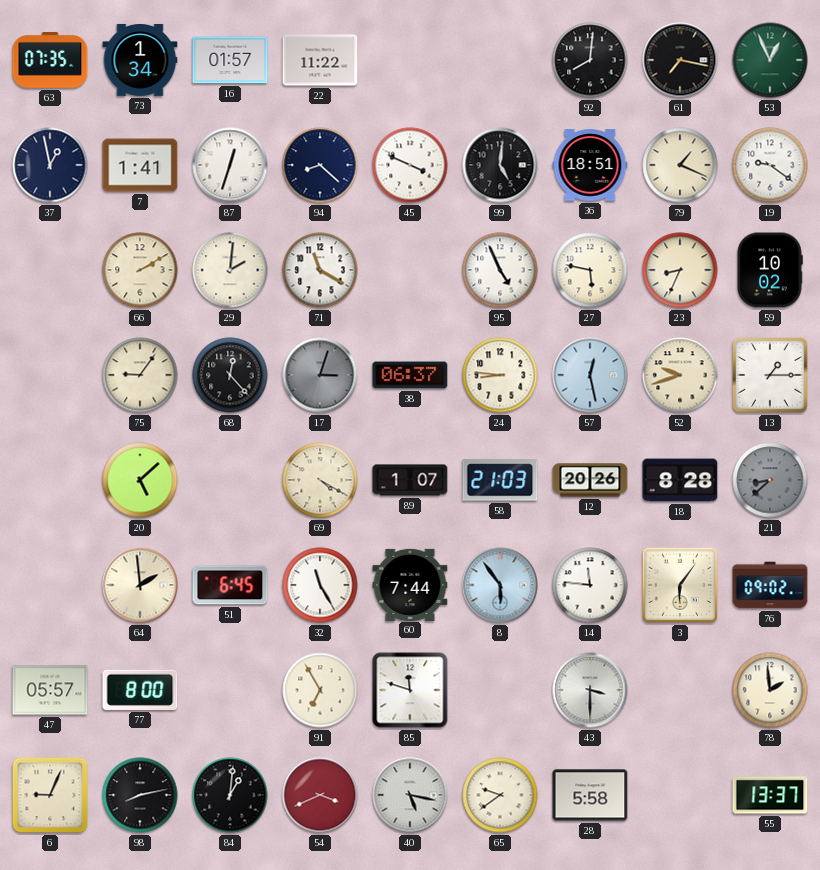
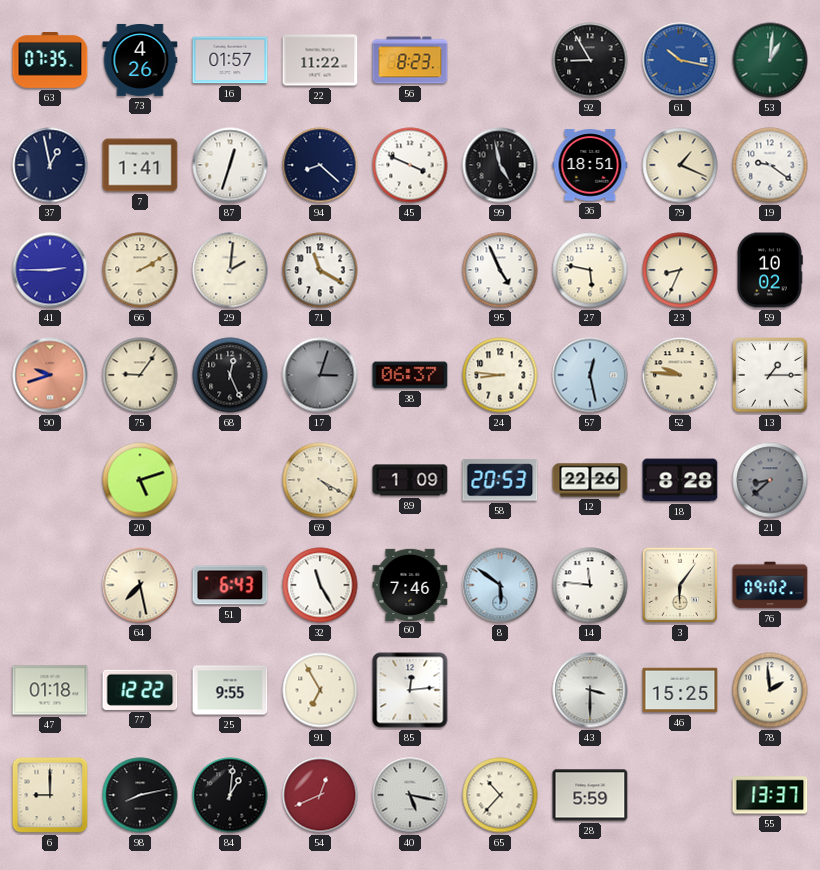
73: 1:34 -> 4:26
56: none -> 8:23
92: 8:01 -> 8:55
61: 7:17 -> 10:17
61 dial: black -> blue
53: 12:56 -> 1:01
99: 5:01 -> 4:58
41: none -> 2:45
90: none -> 9:42
68: 12:23 -> 12:26
52: 9:42 -> 9:46
20: 5:08 -> 5:12
89: 1:07 -> 1:09
58: 21:03 -> 20:53
12: 20:26 -> 22:26
64: 1:59 -> 7:28
51: 6:45 -> 6:43
60: 7:44 -> 7:46
8: 5:54 -> 5:51
47: 05:57 -> 01:18
77: 8:00 -> 12:22
25: none -> 9:55
85: 11:48 -> 12:14
46: none -> 15:25
6: 9:04 -> 9:00
54: 3:41 -> 12:41
65: 9:39 -> 10:37
28: 5:58 -> 5:59
